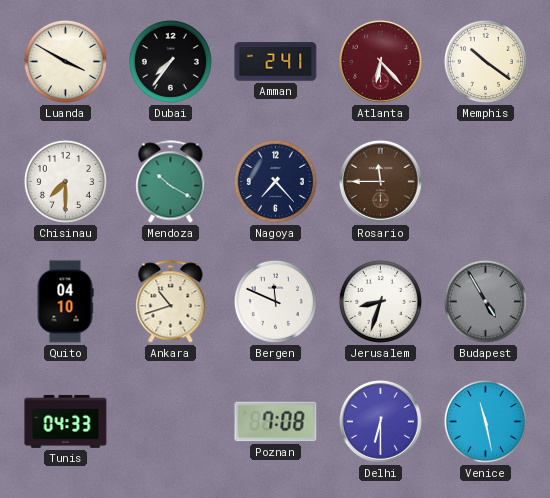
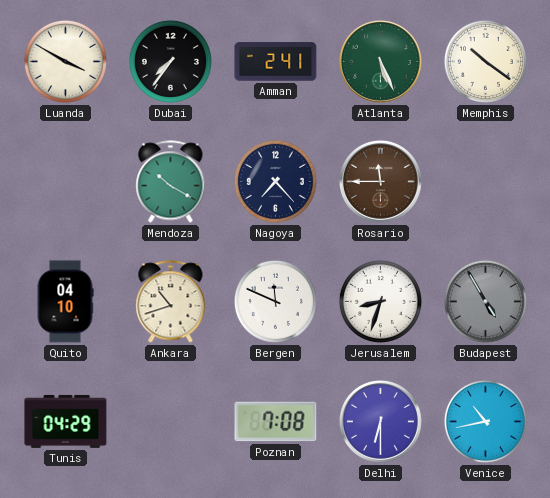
Atlanta: 6:23 -> 5:26
Atlanta dial: burgundy -> green
Chisinau: 7:30 -> none
Tunis: 04:33 -> 04:29
Venice: 11:28 -> 10:43
